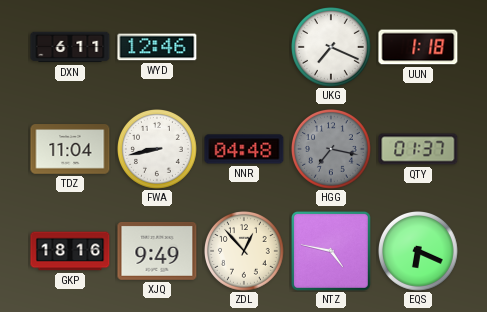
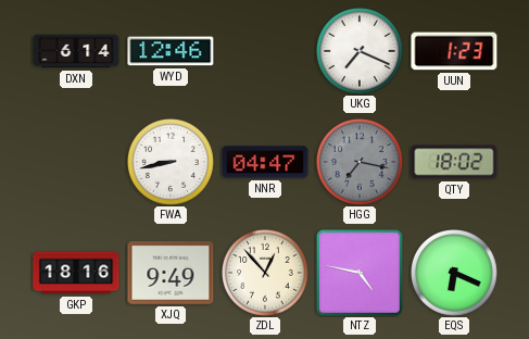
DXN: 6:11 -> 6:14
UUN: 1:18 -> 1:23
TDZ: 11:04 -> none
NNR: 04:48 -> 04:47
QTY: 01:37 -> 18:02
